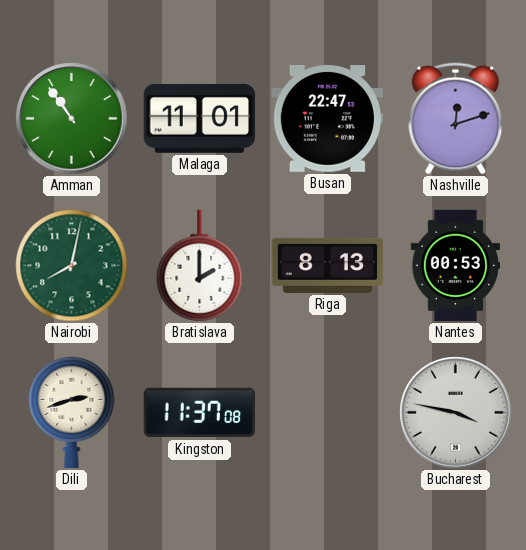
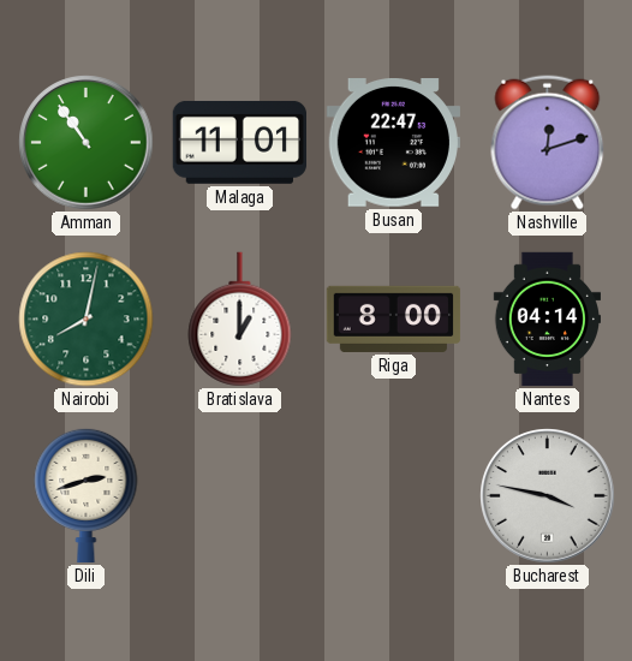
Bratislava: 2:00 -> 1:00
Riga: 8:13 -> 8:00
Nantes: 00:53 -> 04:14
Kingston: 11:37 -> none
